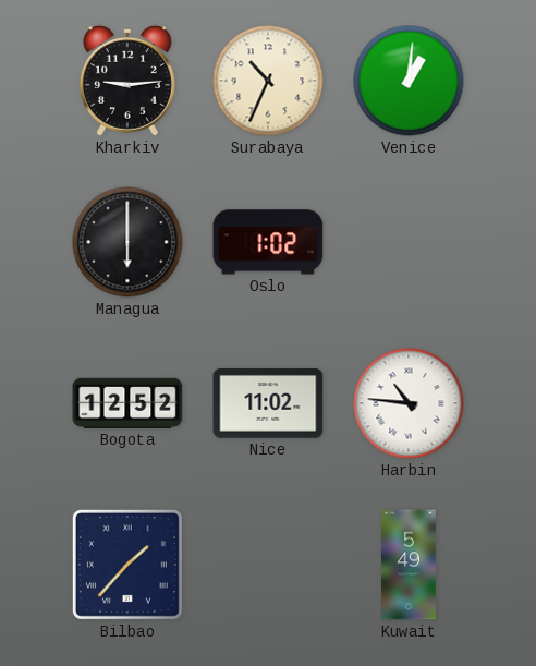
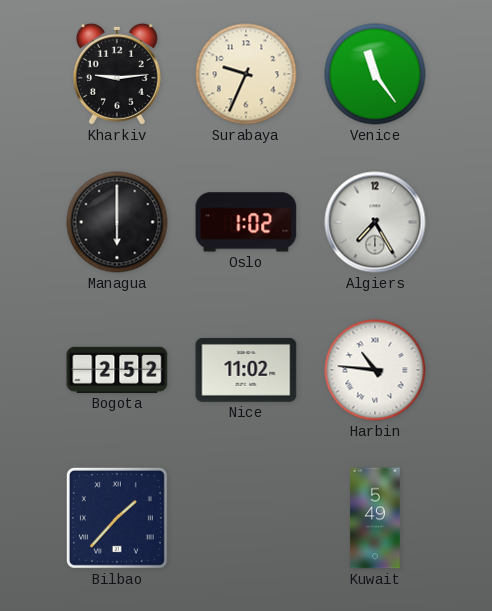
Surabaya: 10:34 -> 9:34
Venice: 1:01 -> 11:24
Algiers: none -> 7:25
Bogota: 12:52 -> 2:52
